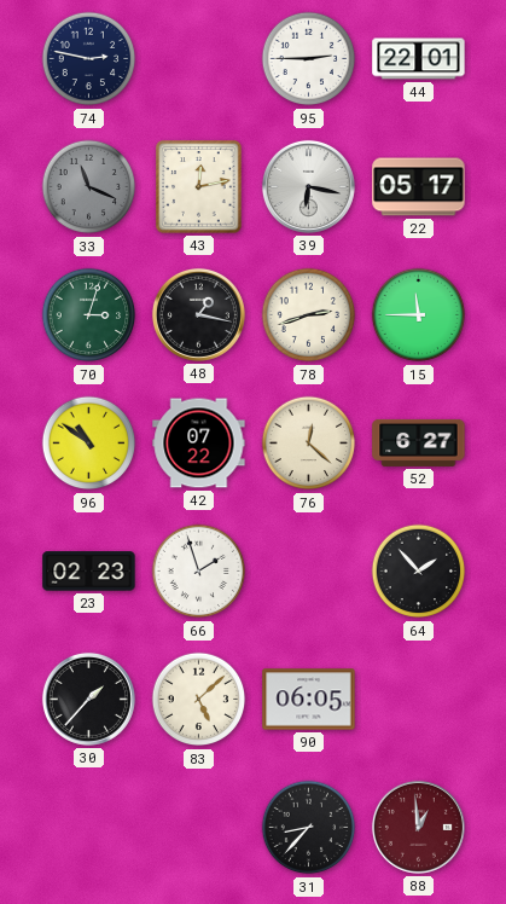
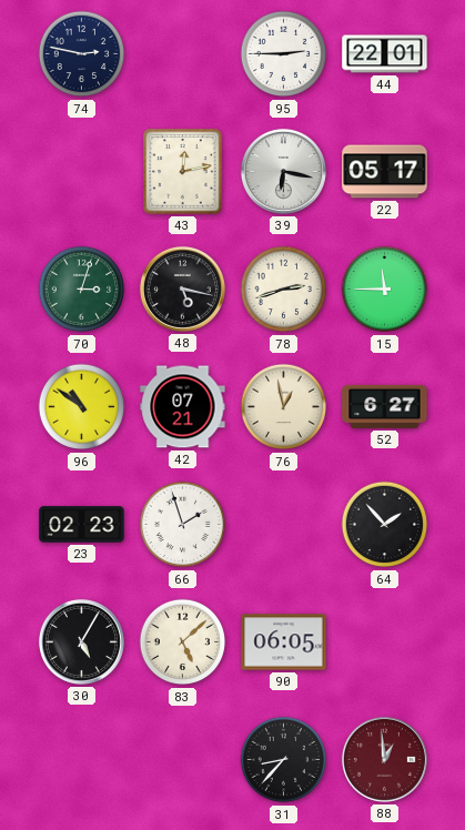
33: 11:19 -> none
48: 1:17 -> 5:17
42: 07:22 -> 07:21
76: 12:22 -> 12:58
30: 1:37 -> 5:05
